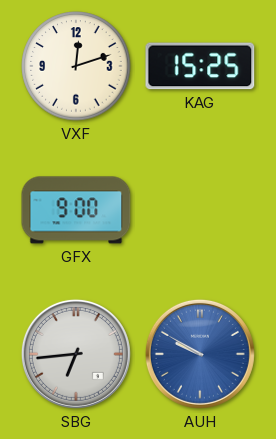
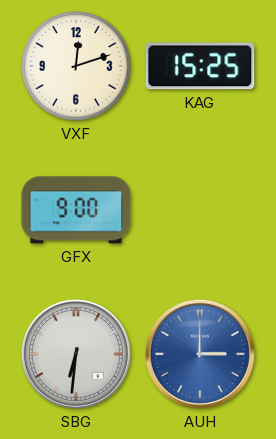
SBG: 6:44 -> 6:31
AUH: 9:50 -> 3:00
